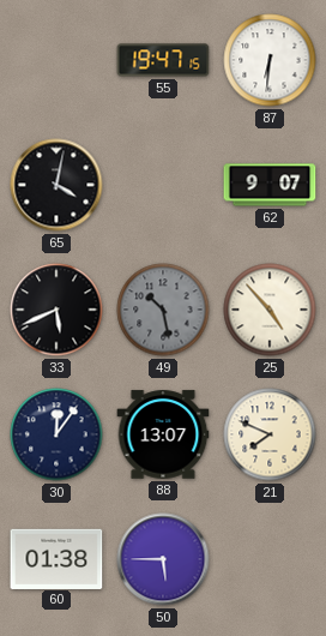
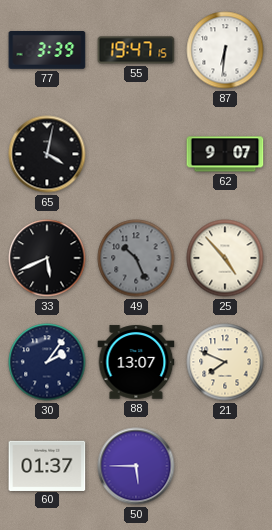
77: none -> 3:39
49: 10:28 -> 10:26
30: 12:06 -> 2:06
60: 01:38 -> 01:37
